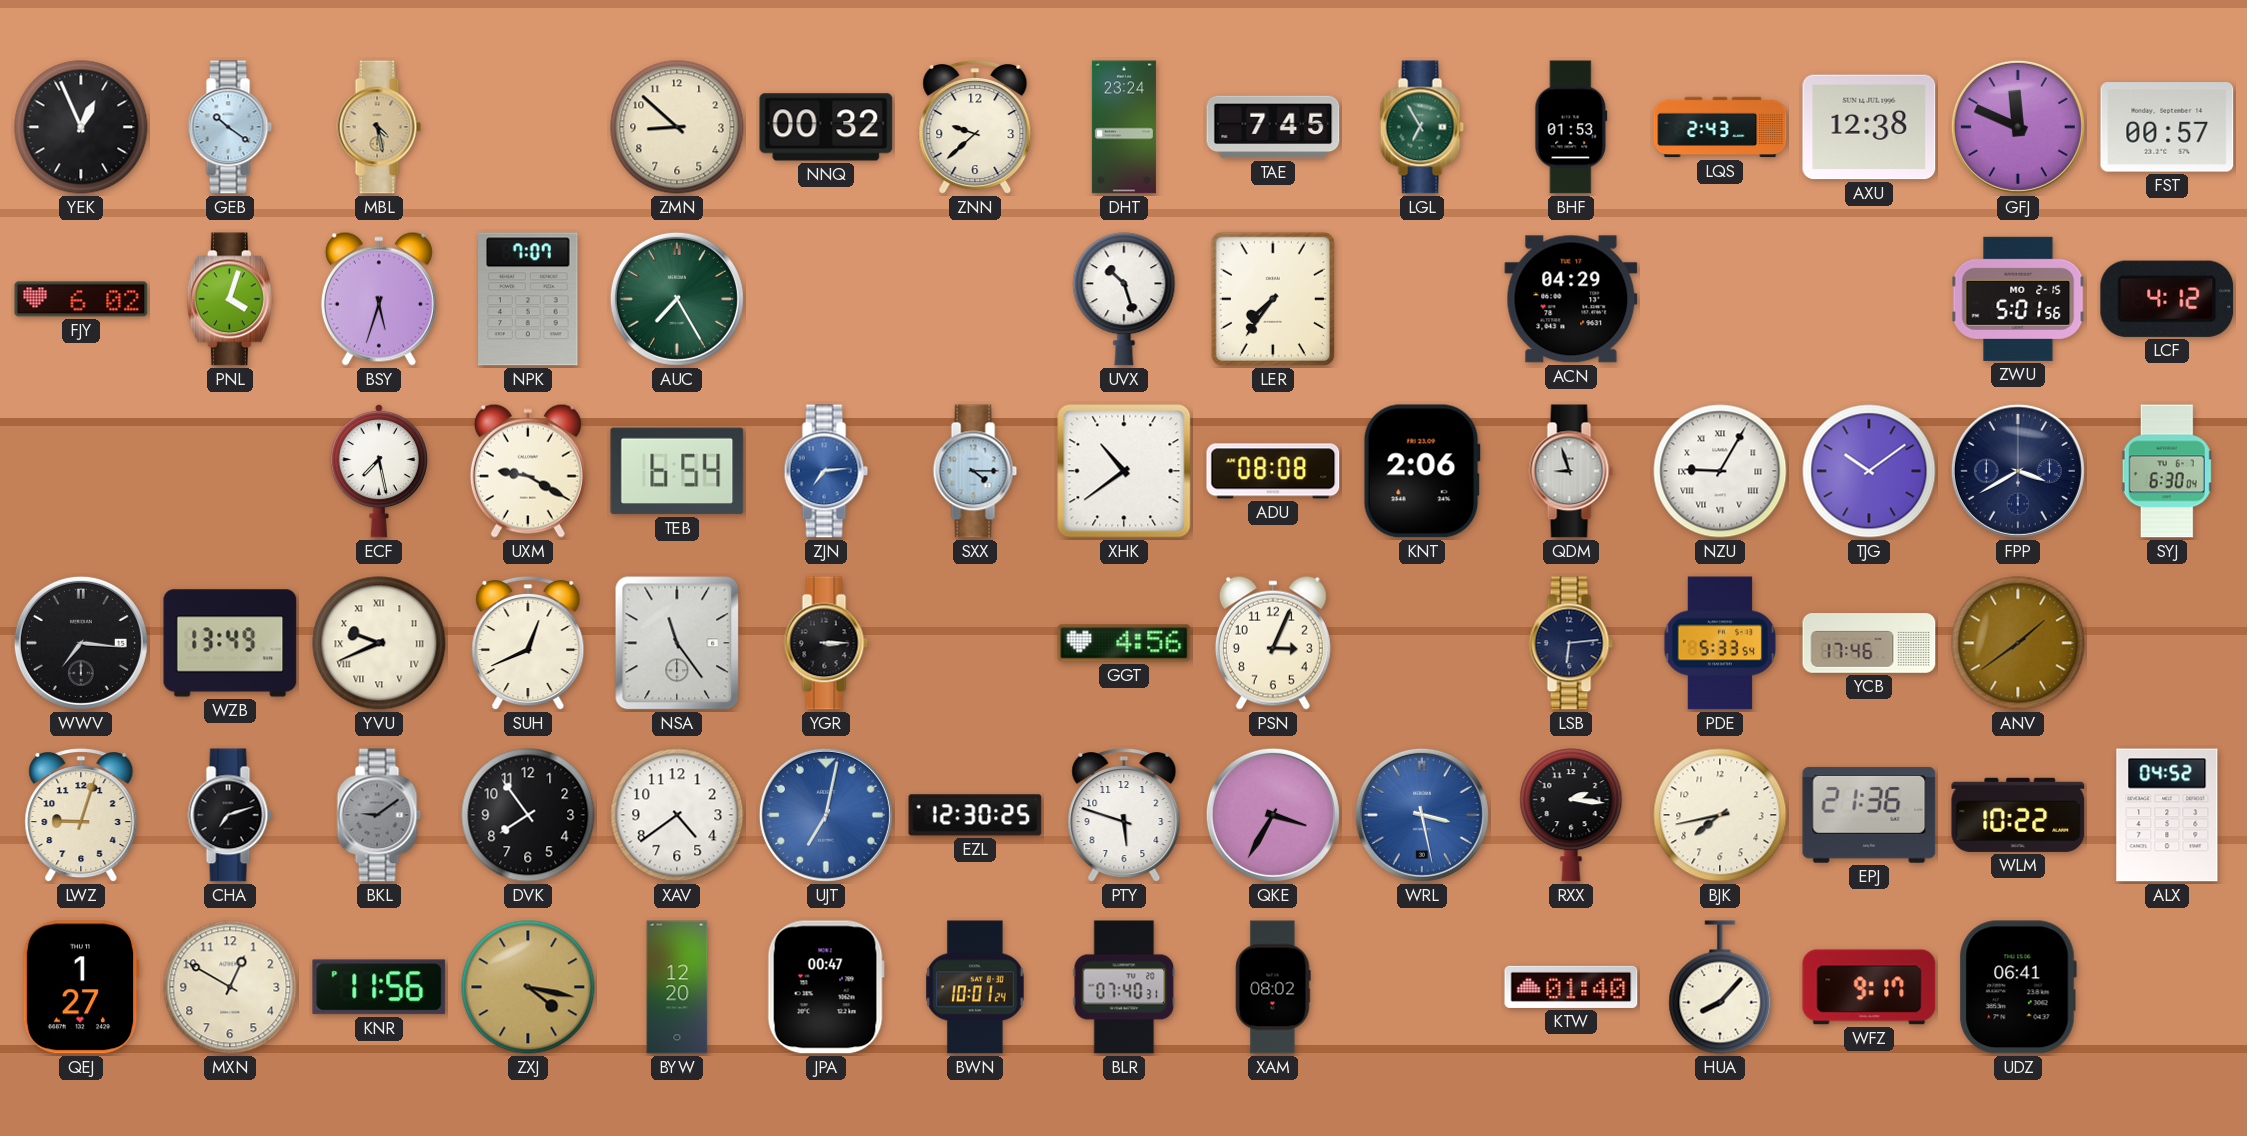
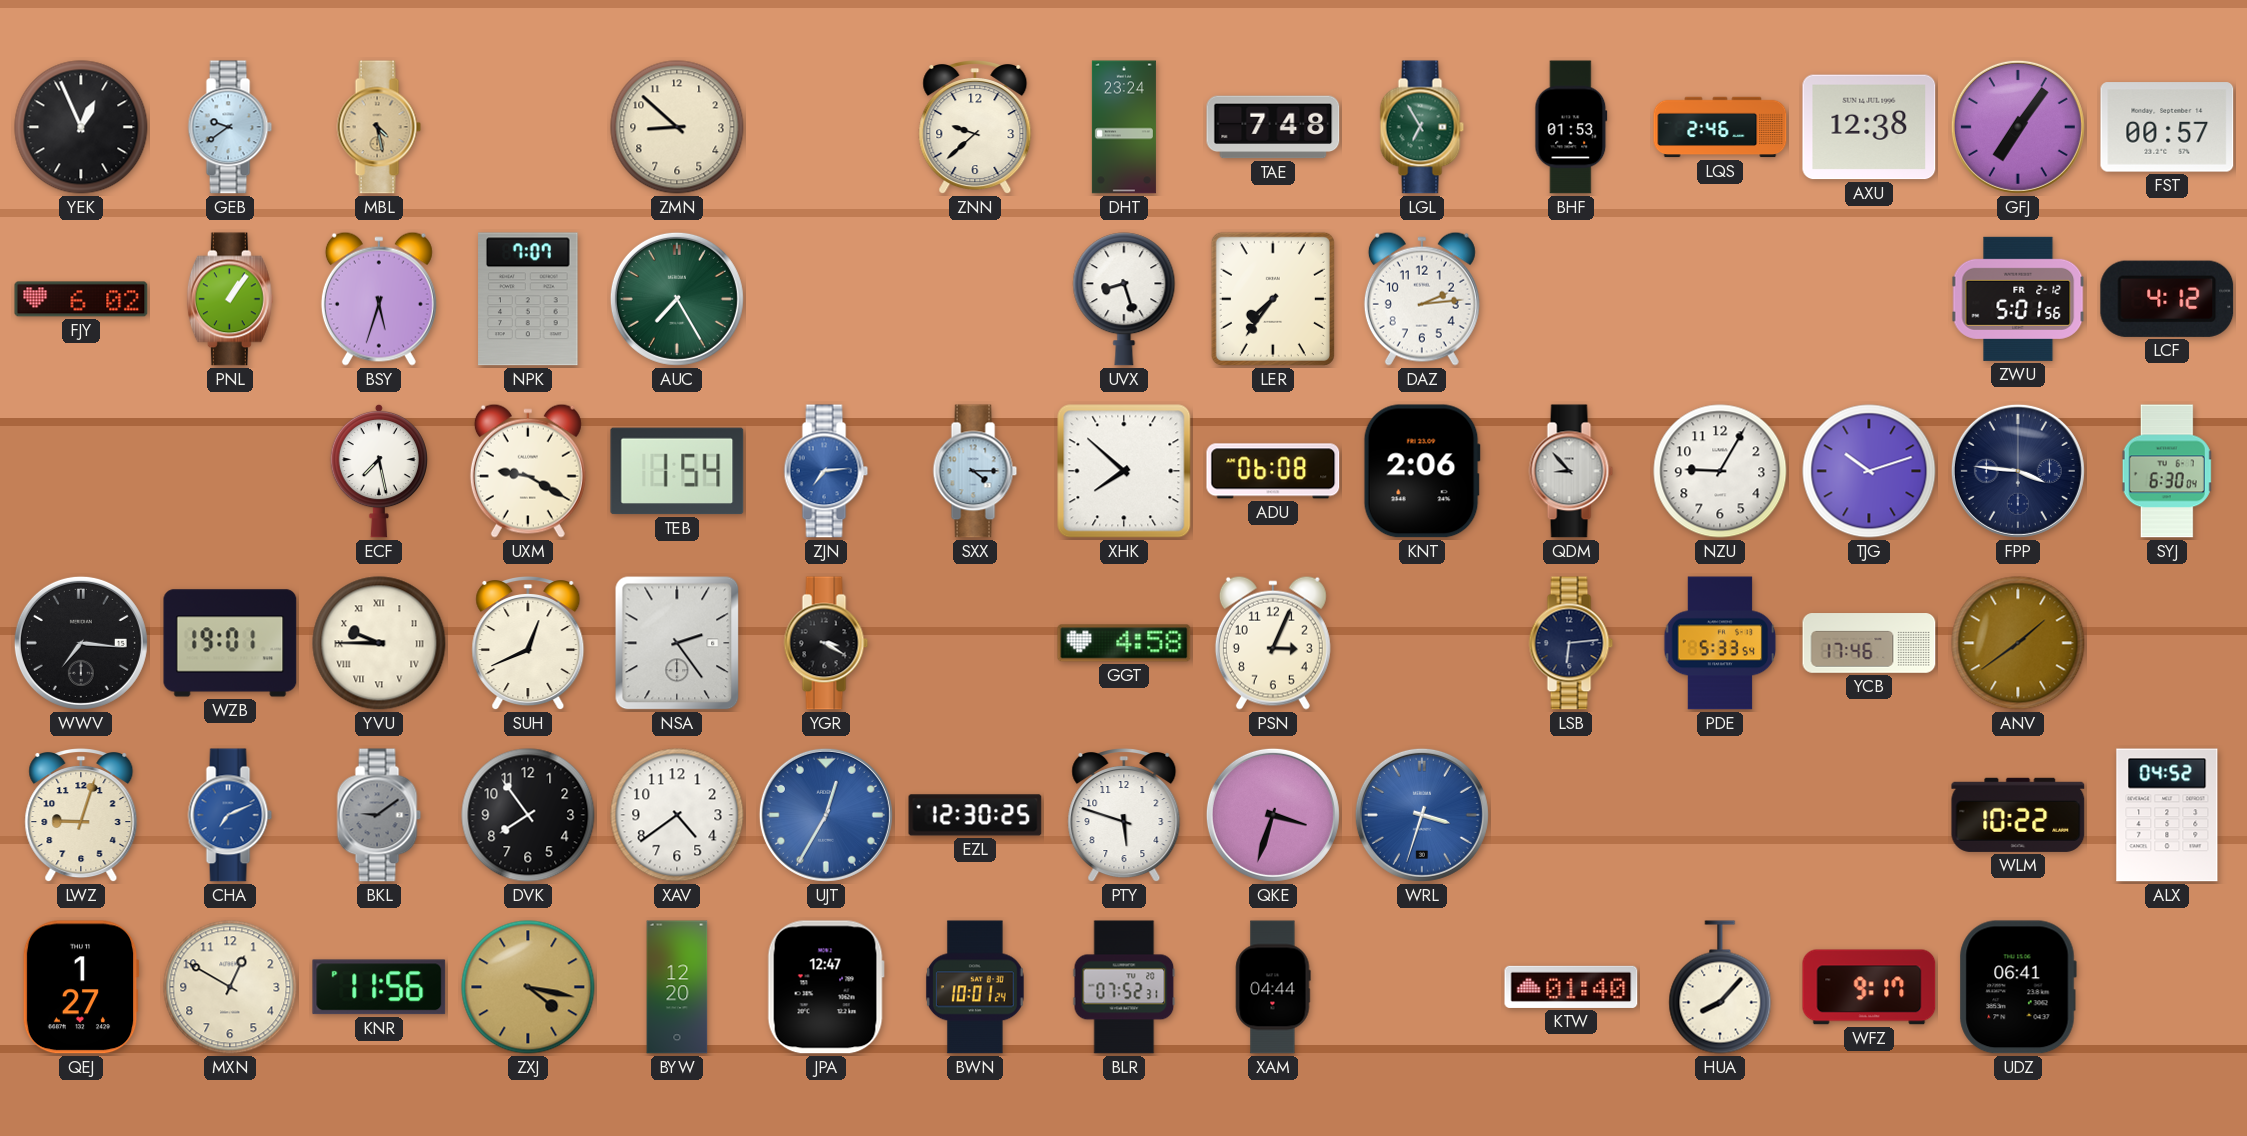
GEB: 10:21 -> 9:39
NNQ: 00:32 -> none
TAE: 7:45 -> 7:48
LQS: 2:43 -> 2:46
GFJ: 11:49 -> 7:06
PNL: 4:03 -> 1:06
UVX: 10:27 -> 8:27
DAZ: none -> 2:14
ACN: 04:29 -> none
ZWU date: MO 2-15 -> FR 2-12
TEB: 6:54 -> 1:54
XHK: 10:39 -> 7:52
ADU: 08:08 -> 06:08
QDM: 8:57 -> 8:53
NZU numerals: Roman -> Arabic
TJG: 10:09 -> 10:12
FPP: 3:40 -> 3:46
WZB: 13:49 -> 19:01
YVU: 9:41 -> 9:45
NSA: 11:24 -> 2:24
YGR: 3:15 -> 3:20
GGT: 4:56 -> 4:58
CHA: 7:12 -> 7:11
CHA dial: black -> blue
UJT: 7:02 -> 12:35
QKE: 3:35 -> 3:33
WRL: 3:28 -> 3:33
RXX: 2:16 -> none
BJK: 7:43 -> none
EPJ: 21:36 -> none
JPA: 00:47 -> 12:47
BLR: 07:40 -> 07:52
XAM: 08:02 -> 04:44
